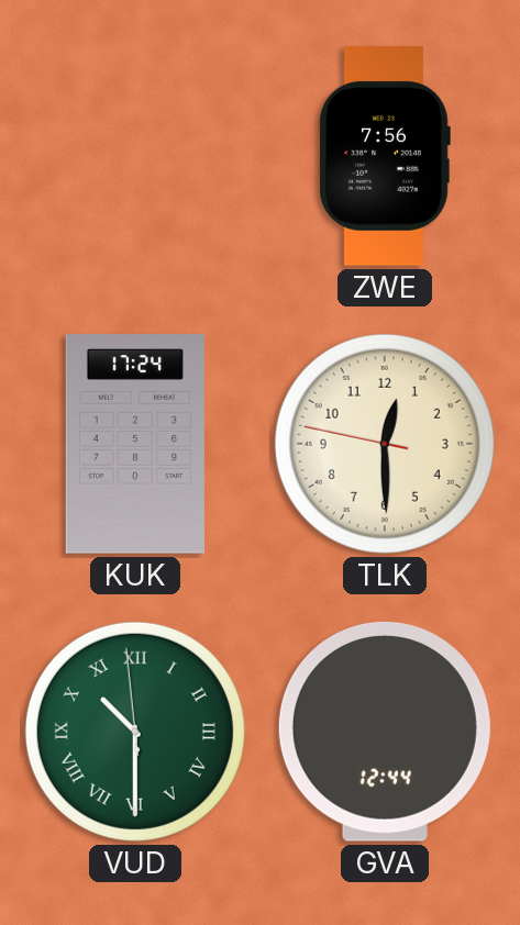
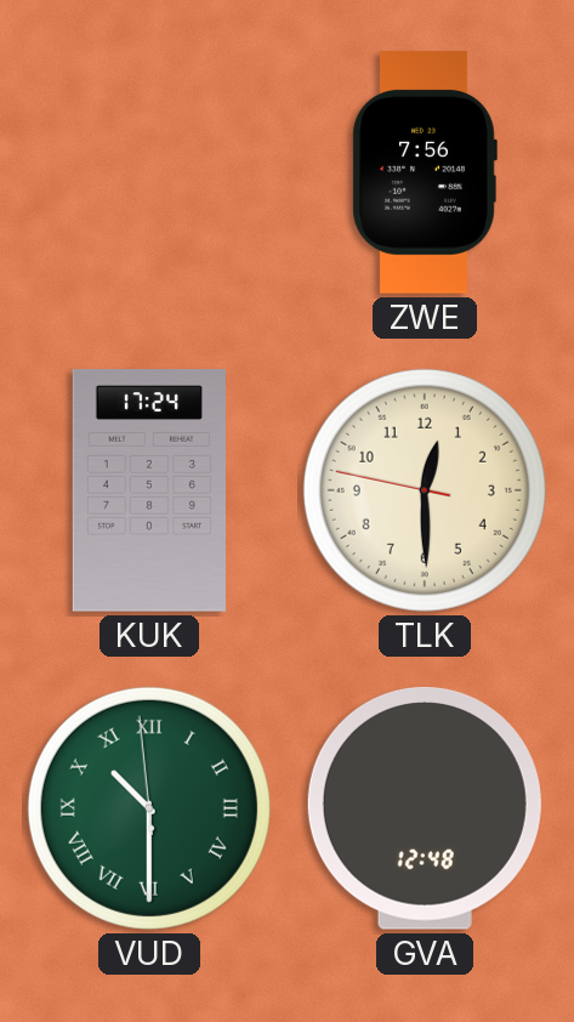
GVA: 12:44 -> 12:48
